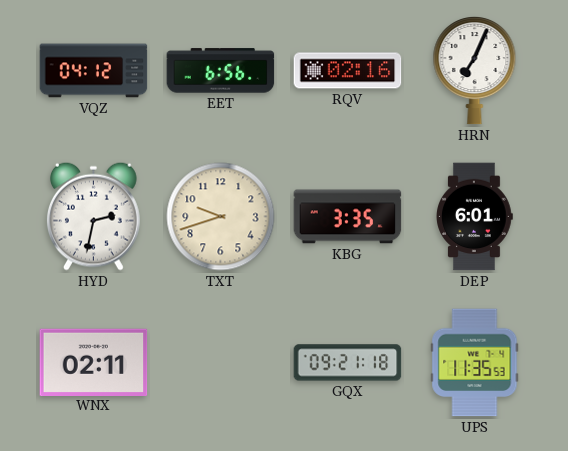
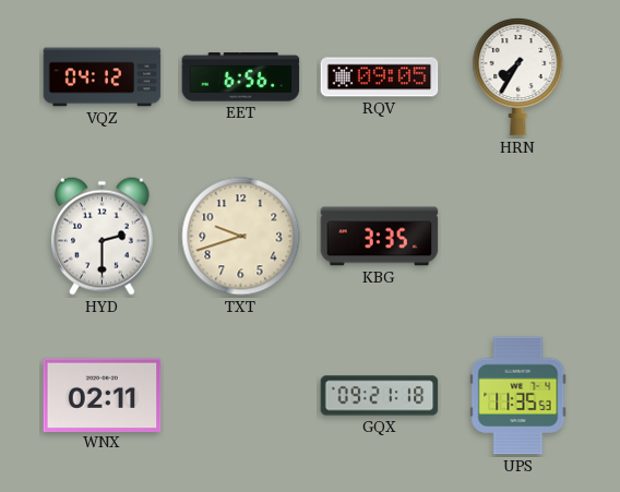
RQV: 02:16 -> 09:05
HRN: 7:04 -> 7:35
HYD: 2:32 -> 2:30
DEP: 6:01 -> none
